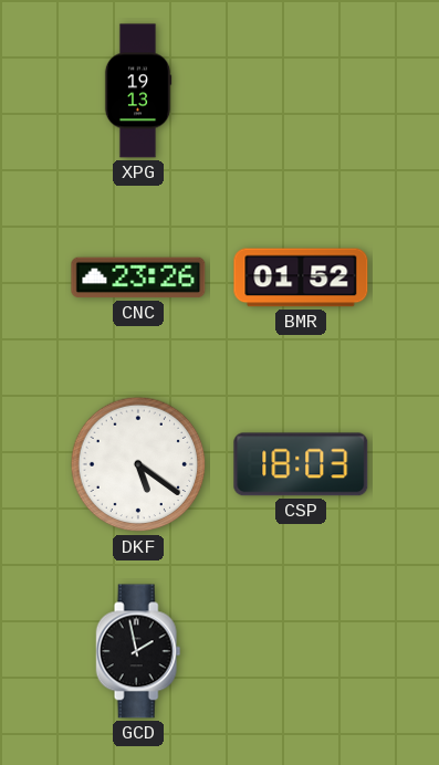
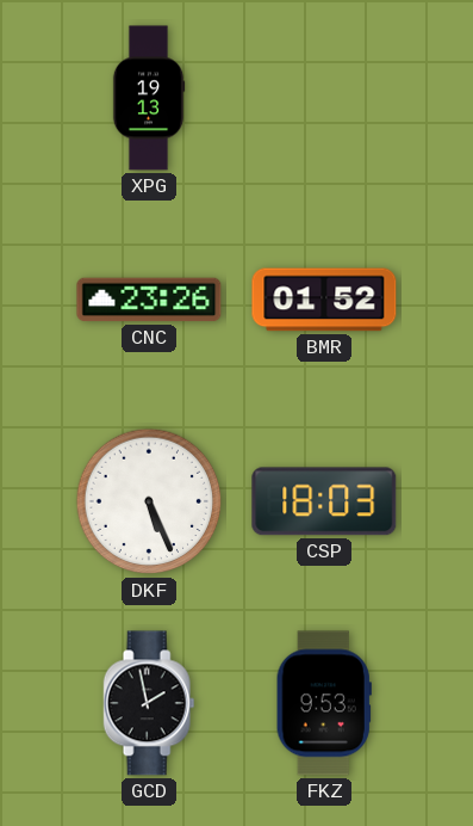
DKF: 5:21 -> 5:26
FKZ: none -> 9:53
